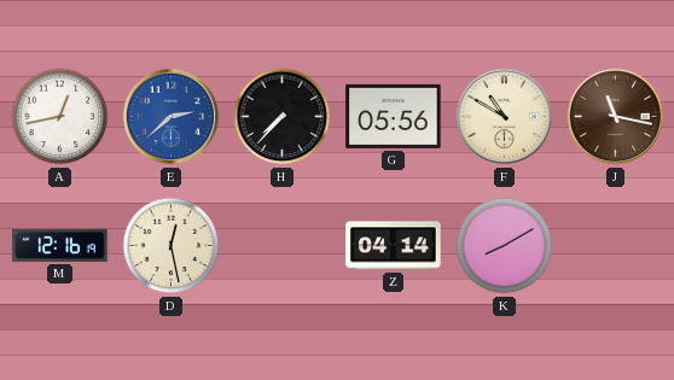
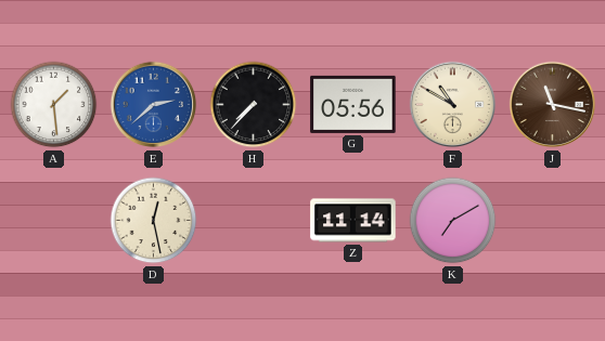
A: 12:43 -> 1:29
M: 12:16 -> none
Z: 04:14 -> 11:14
K: 8:10 -> 7:10
